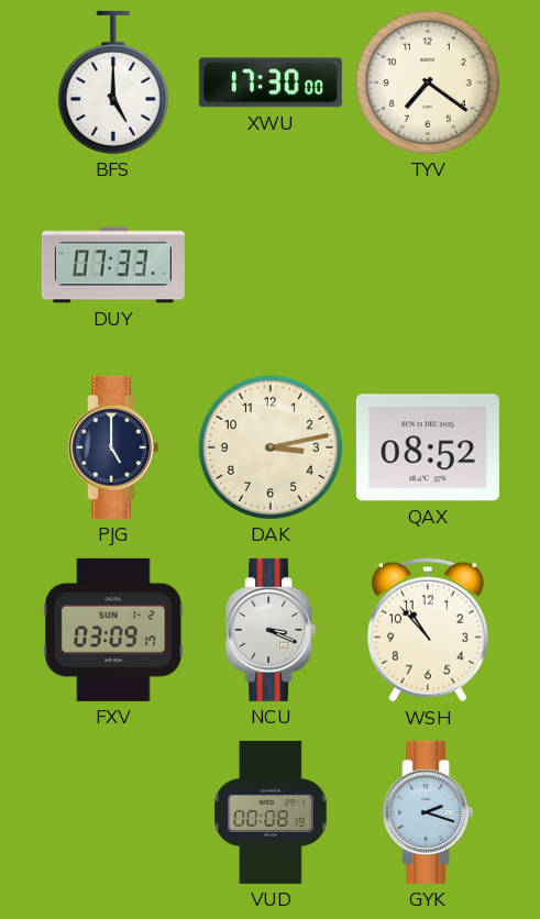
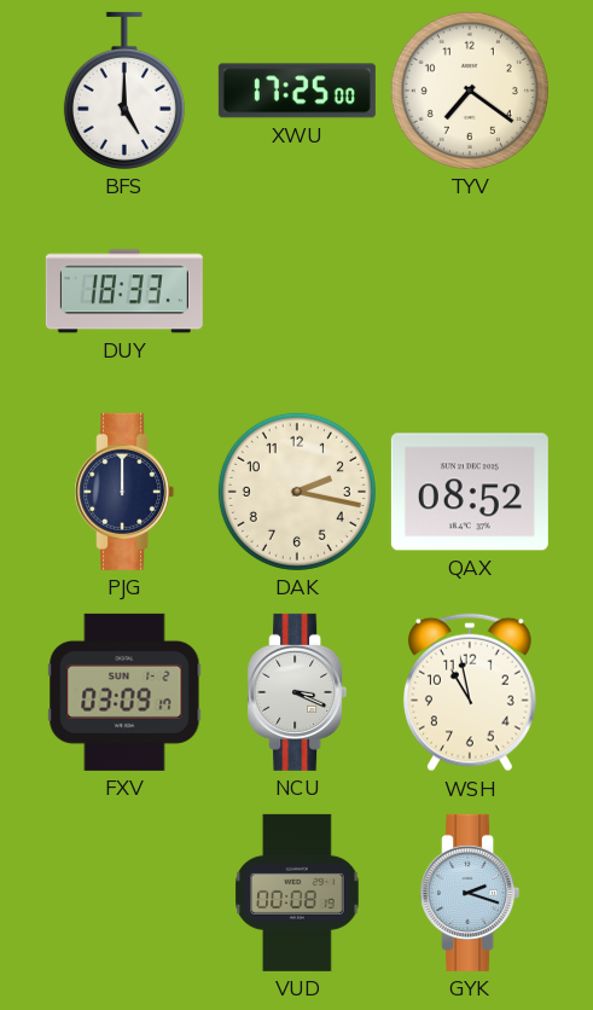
XWU: 17:30 -> 17:25
DUY: 07:33 -> 18:33
PJG: 5:00 -> 12:00
DAK: 3:13 -> 2:17
WSH: 10:53 -> 10:58
